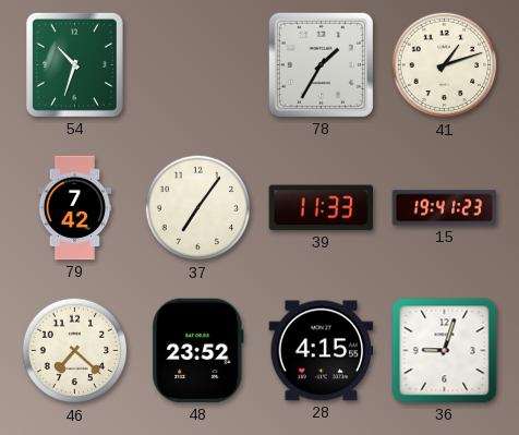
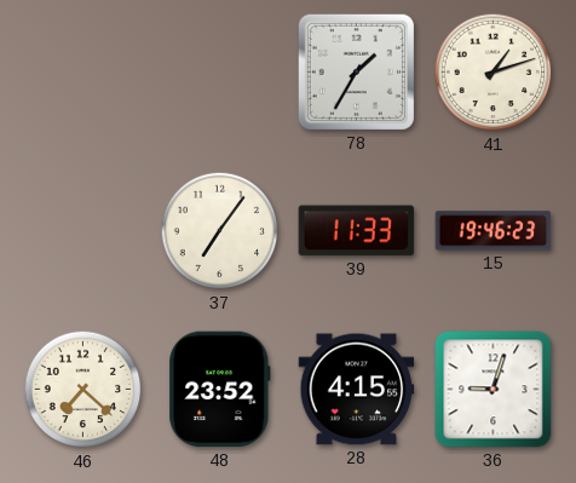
54: 10:33 -> none
79: 7:42 -> none
15: 19:41 -> 19:46
